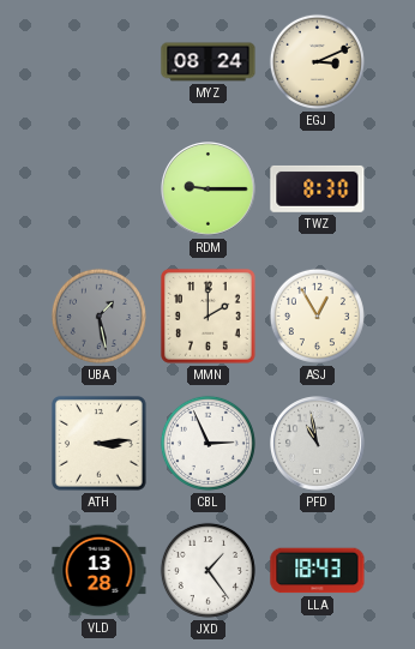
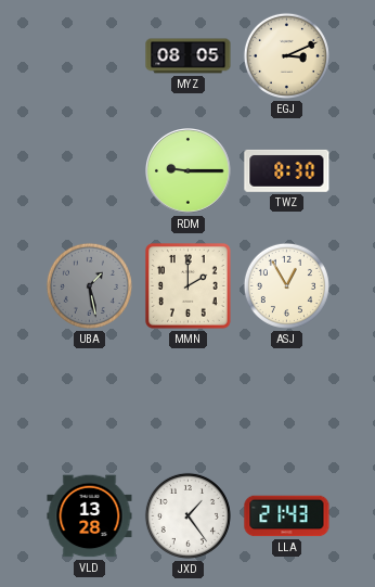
MYZ: 08:24 -> 08:05
ATH: 3:14 -> none
CBL: 2:56 -> none
PFD: 10:58 -> none
LLA: 18:43 -> 21:43
